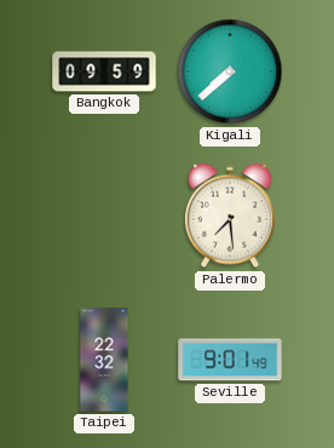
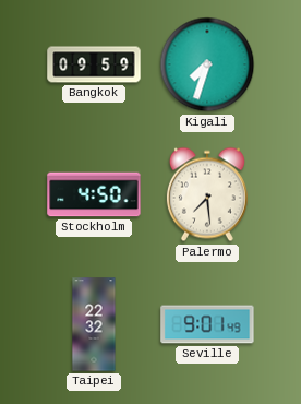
Kigali: 7:38 -> 7:33
Stockholm: none -> 4:50
